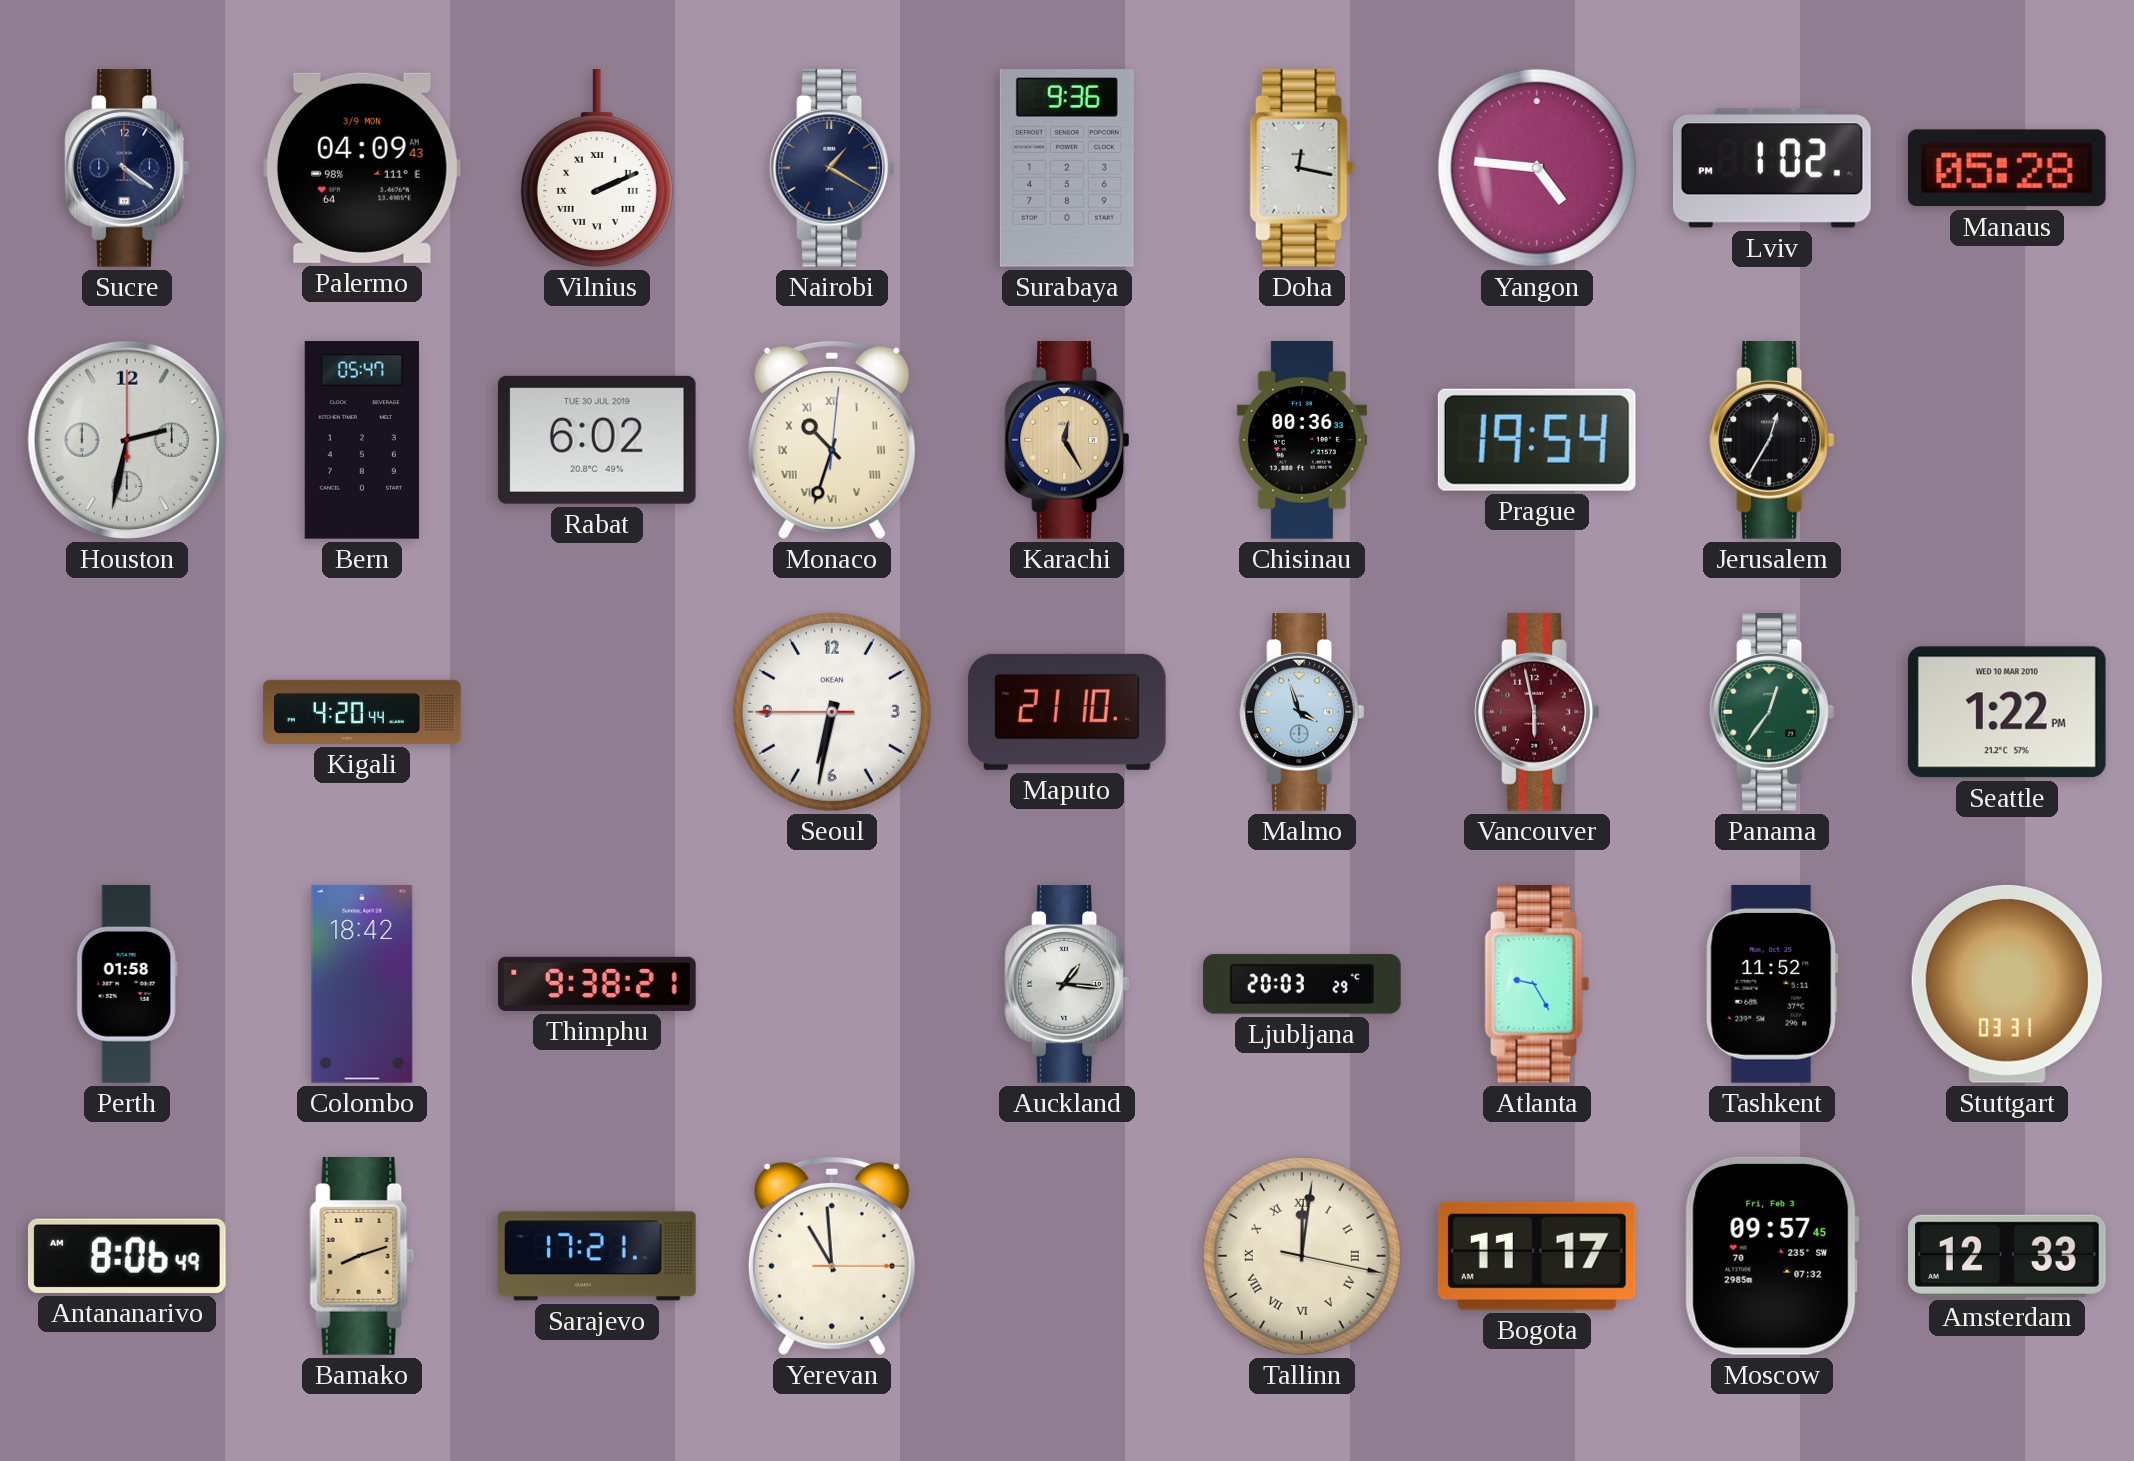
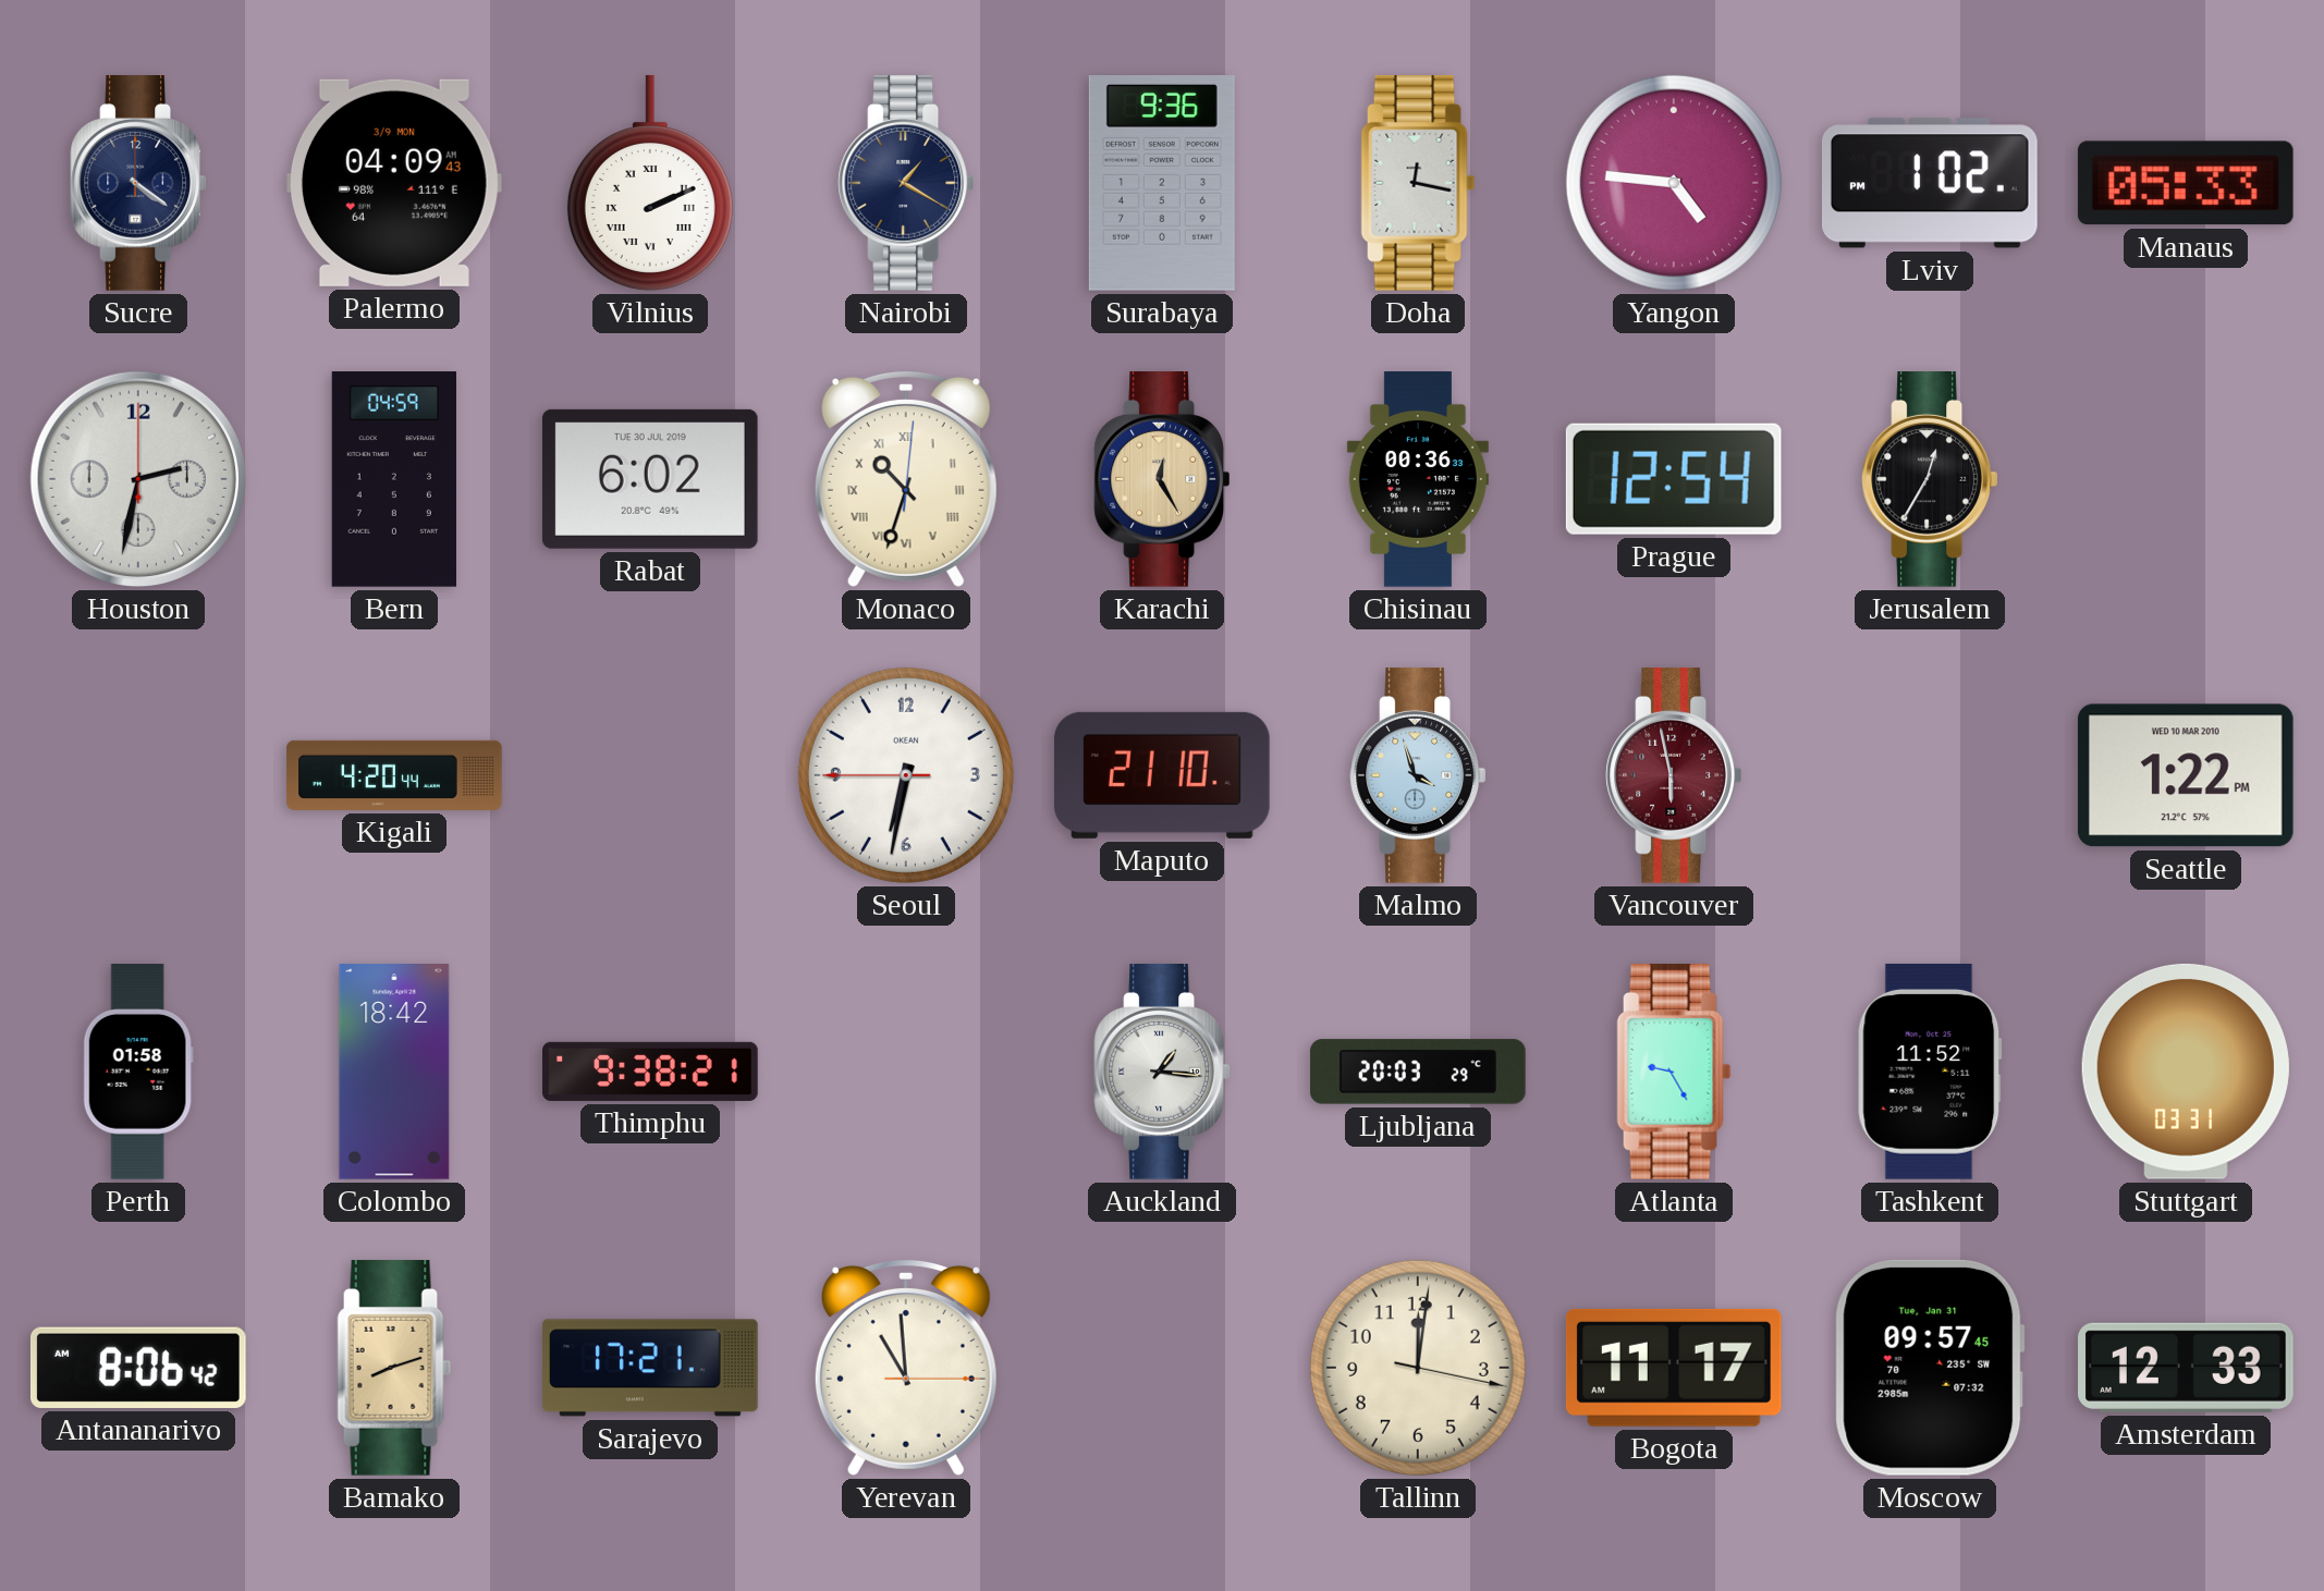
Manaus: 05:28 -> 05:33
Bern: 05:47 -> 04:59
Prague: 19:54 -> 12:54
Panama: 12:36 -> none
Antananarivo: 8:06:49 -> 8:06:42
Tallinn numerals: Roman -> Arabic
Moscow date: Fri, Feb 3 -> Tue, Jan 31
